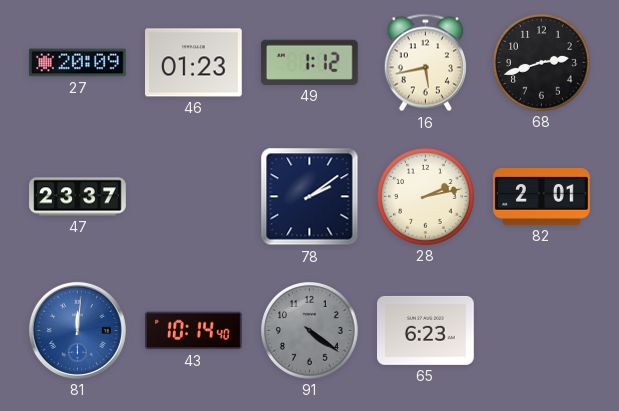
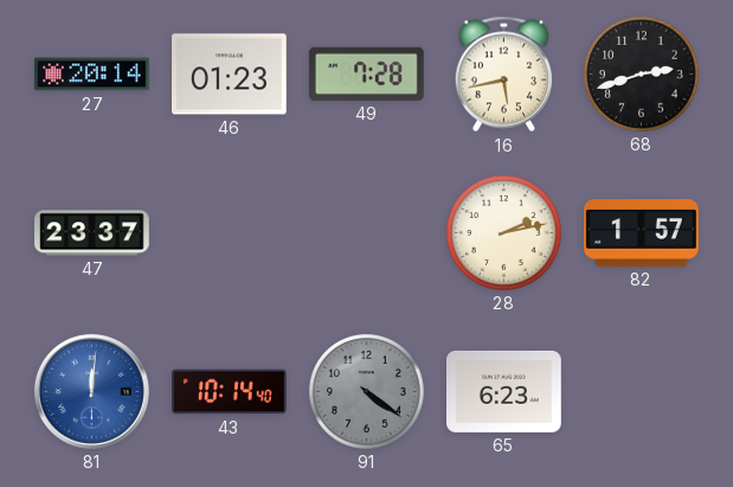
27: 20:09 -> 20:14
49: 1:12 -> 7:28
78: 2:09 -> none
82: 2:01 -> 1:57
